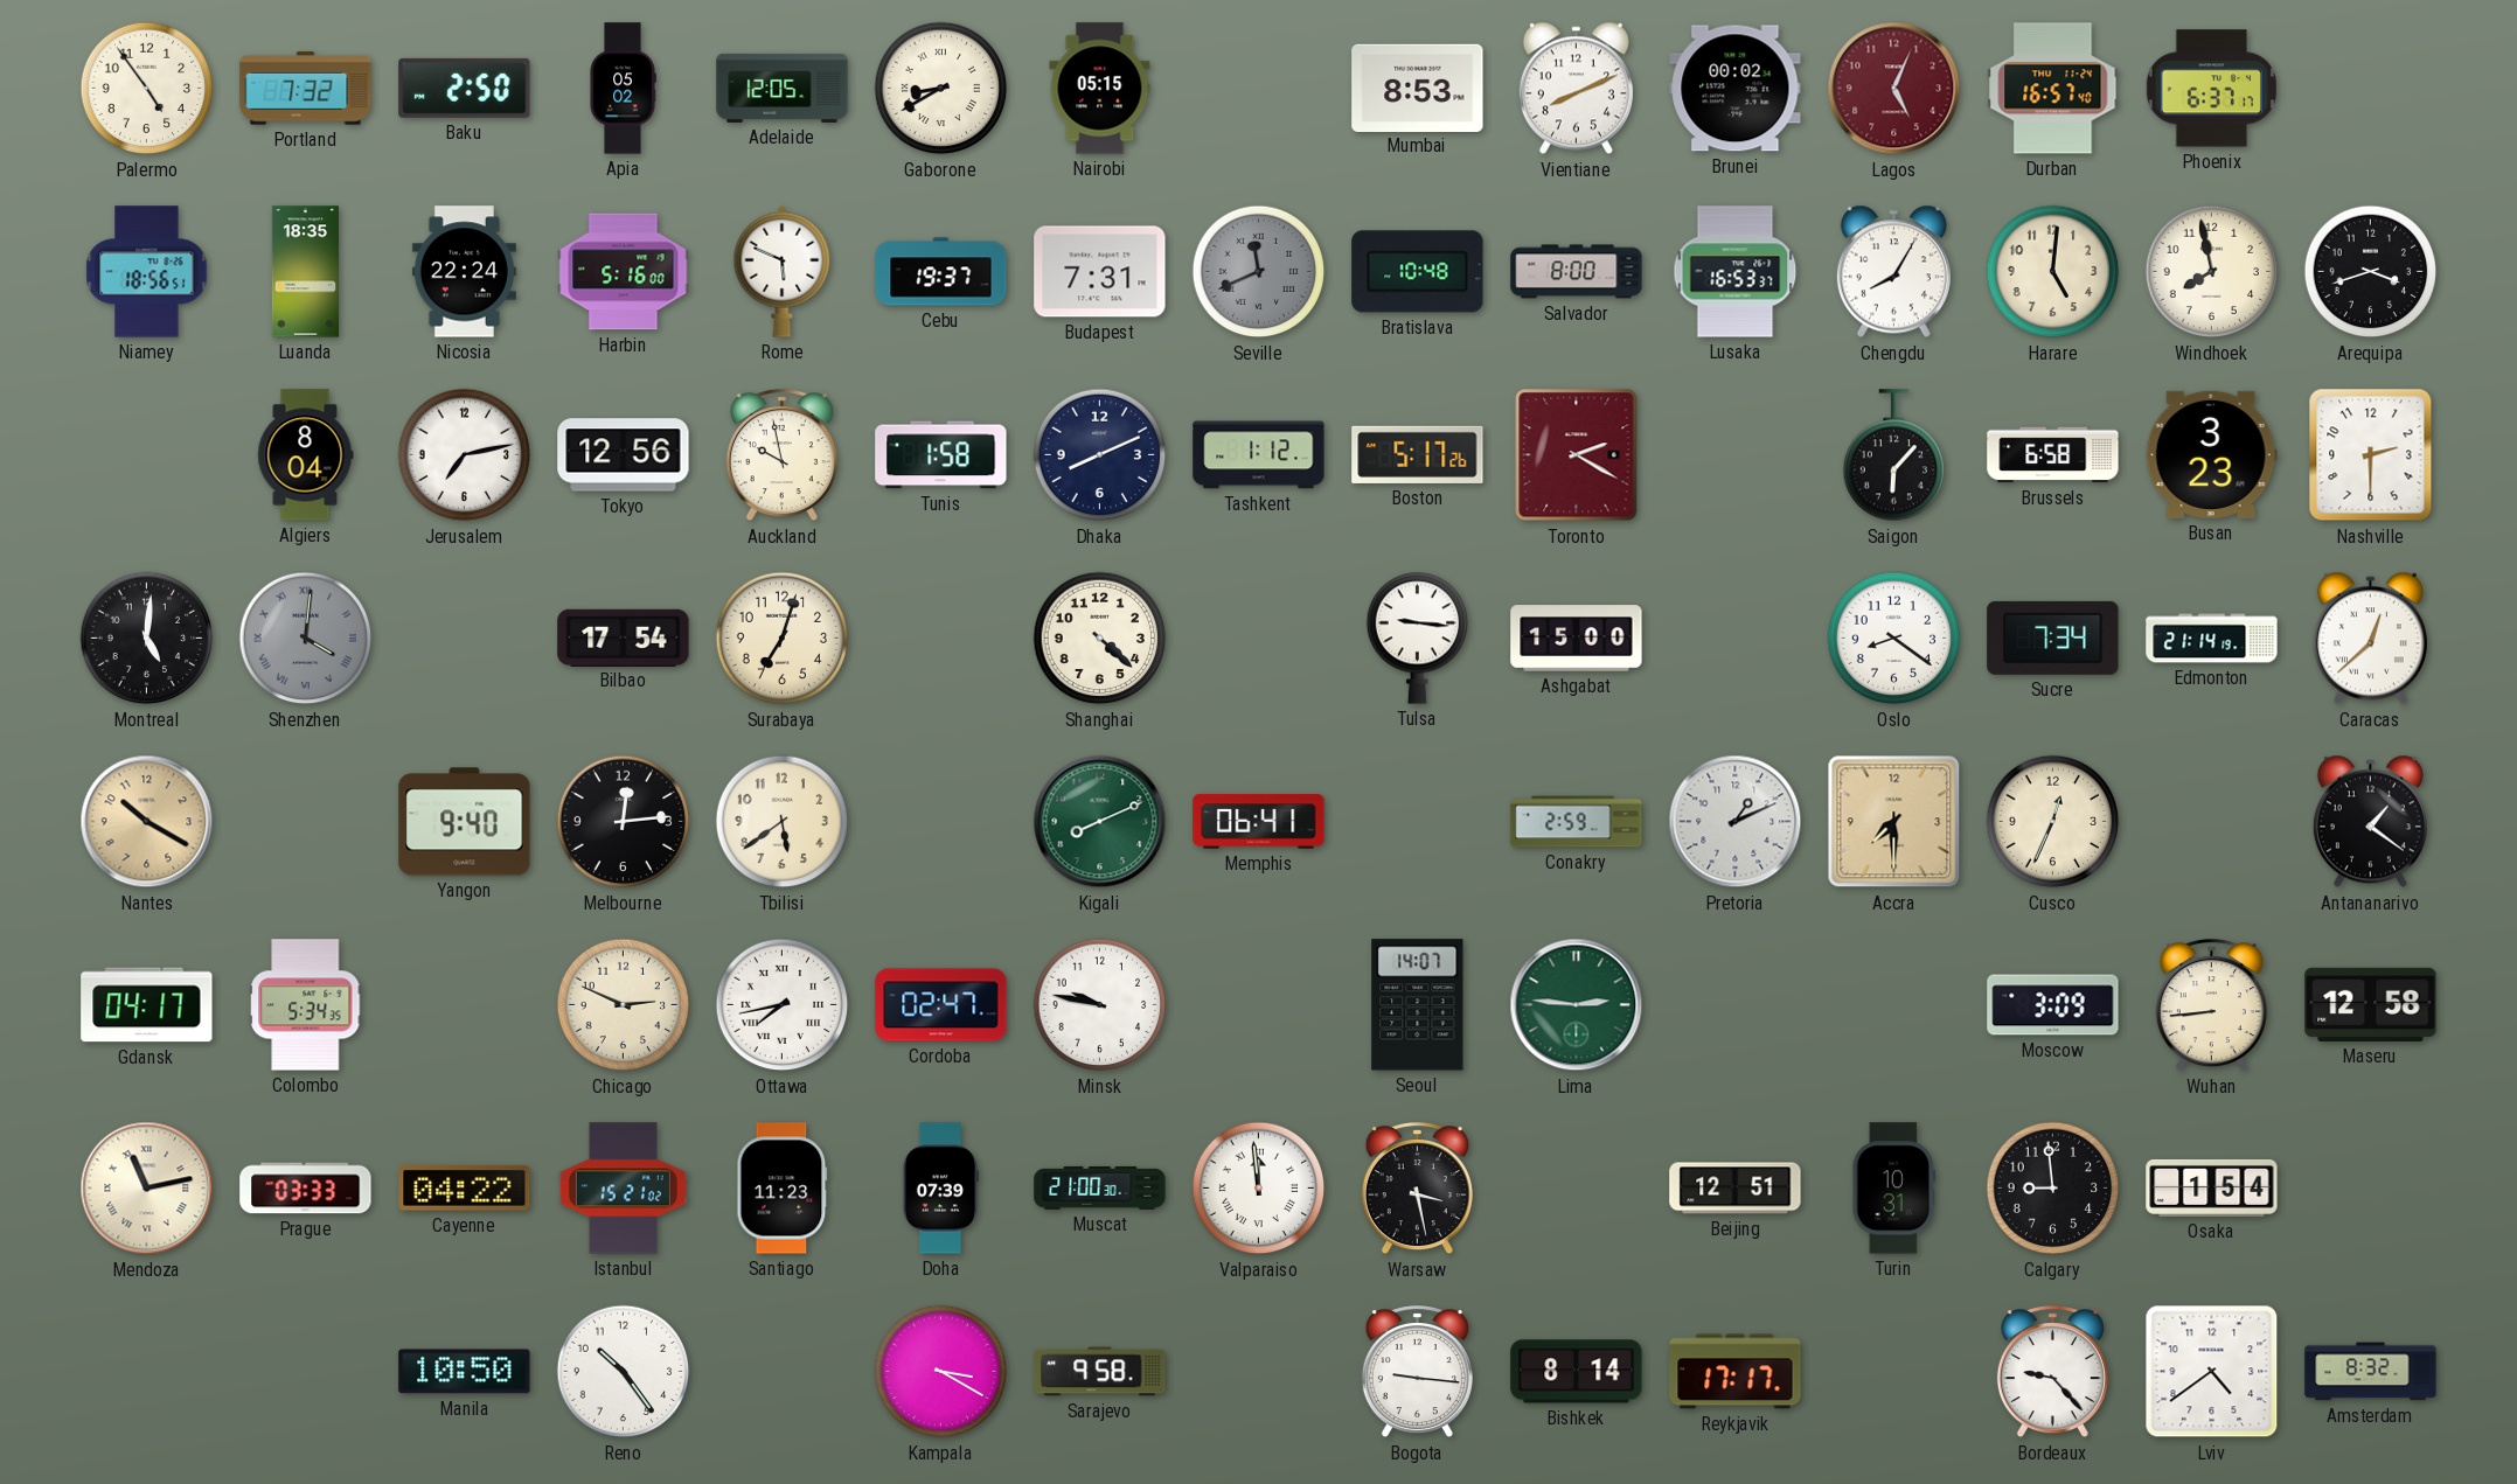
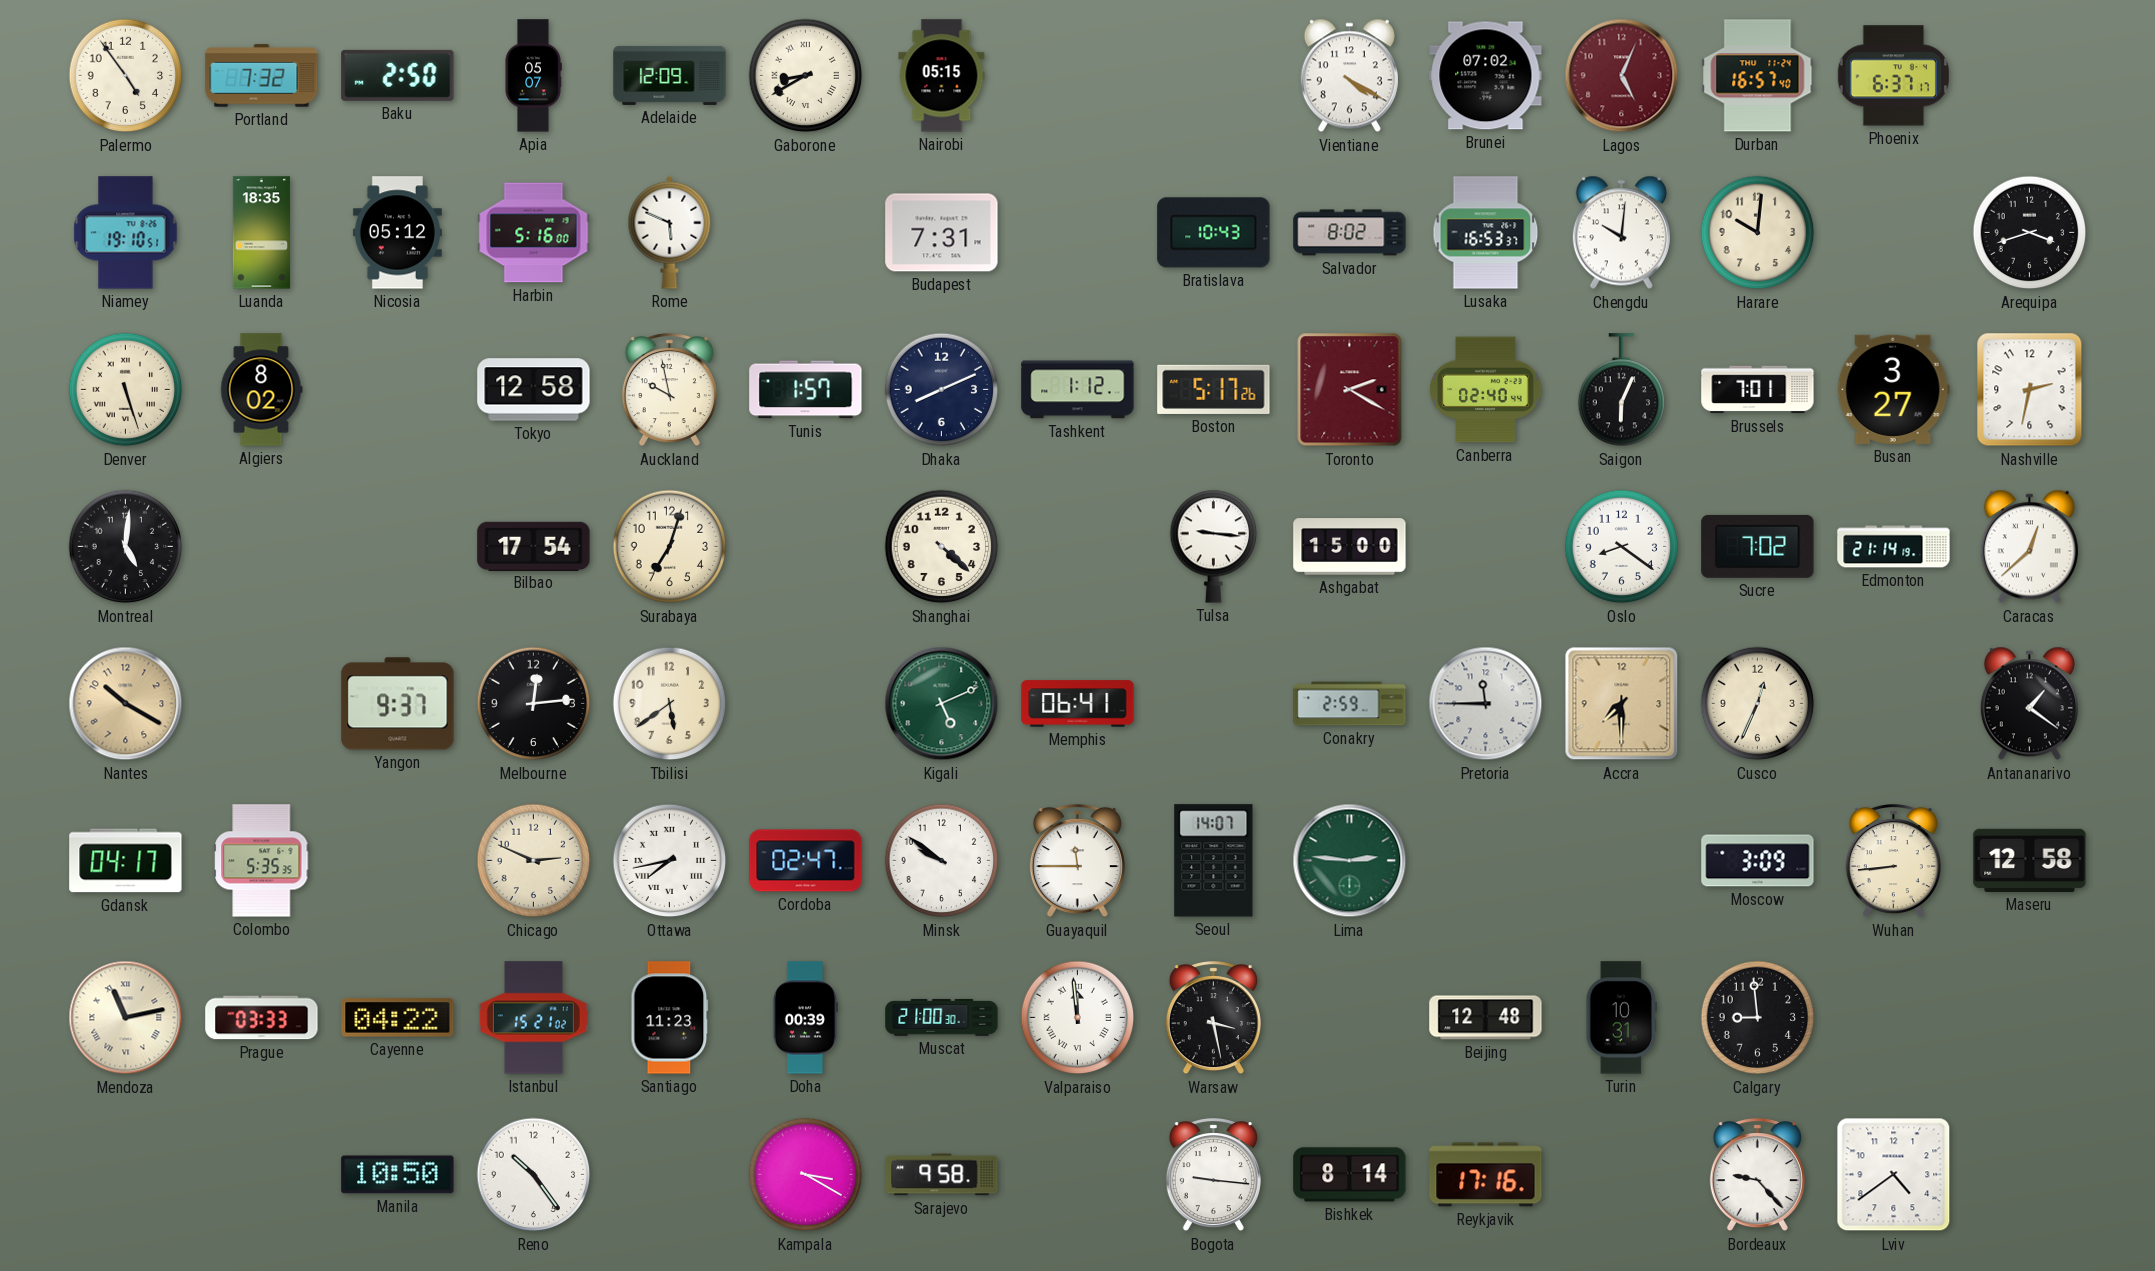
Apia: 05:02 -> 05:07
Adelaide: 12:05 -> 12:09
Mumbai: 8:53 -> none
Vientiane: 8:11 -> 4:20
Brunei: 00:02 -> 07:02
Niamey: 18:56 -> 19:10
Nicosia: 22:24 -> 05:12
Cebu: 19:37 -> none
Seville: 11:41 -> none
Bratislava: 10:48 -> 10:43
Salvador: 8:00 -> 8:02
Chengdu: 8:05 -> 10:01
Harare: 5:01 -> 10:01
Windhoek: 7:58 -> none
Denver: none -> 5:27
Algiers: 8:04 -> 8:02
Jerusalem: 7:13 -> none
Tokyo: 12:56 -> 12:58
Tunis: 1:58 -> 1:57
Canberra: none -> 02:40
Saigon: 6:07 -> 6:04
Brussels: 6:58 -> 7:01
Busan: 3:23 -> 3:27
Nashville: 2:30 -> 2:32
Shenzhen: 4:01 -> none
Sucre: 7:34 -> 7:02
Yangon: 9:40 -> 9:37
Kigali: 8:11 -> 5:11
Pretoria: 1:11 -> 11:45
Colombo: 5:34 -> 5:35
Minsk: 9:47 -> 9:51
Guayaquil: none -> 11:45
Doha: 07:39 -> 00:39
Beijing: 12:51 -> 12:48
Osaka: 1:54 -> none
Reykjavik: 17:17 -> 17:16
Amsterdam: 8:32 -> none
